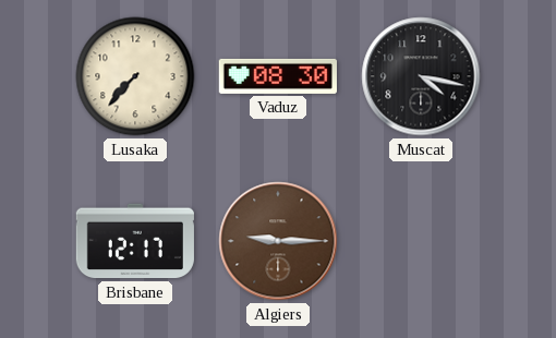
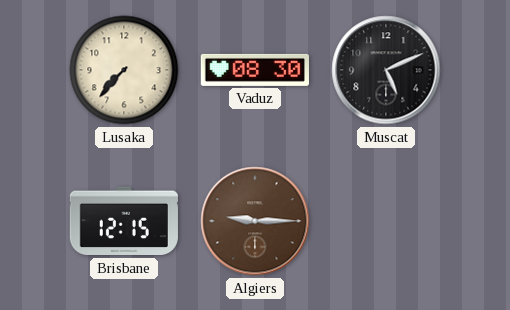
Muscat: 4:17 -> 5:11
Brisbane: 12:17 -> 12:15
